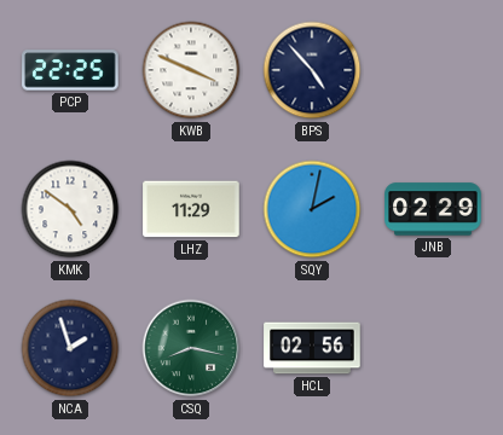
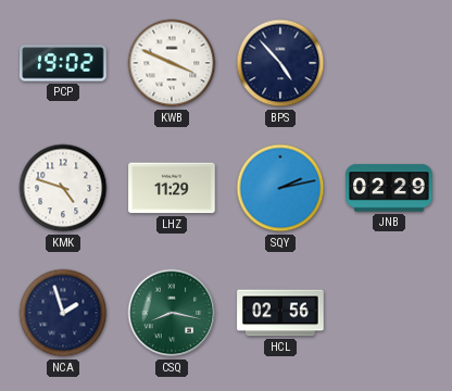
PCP: 22:25 -> 19:02
KMK: 4:51 -> 4:48
SQY: 2:02 -> 2:13
